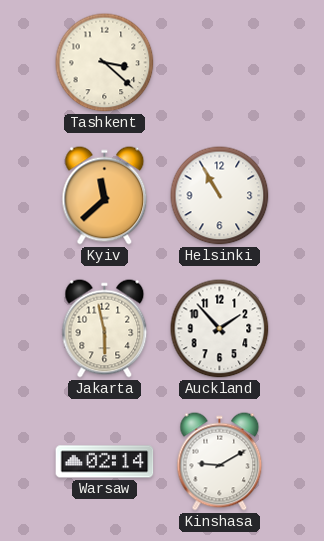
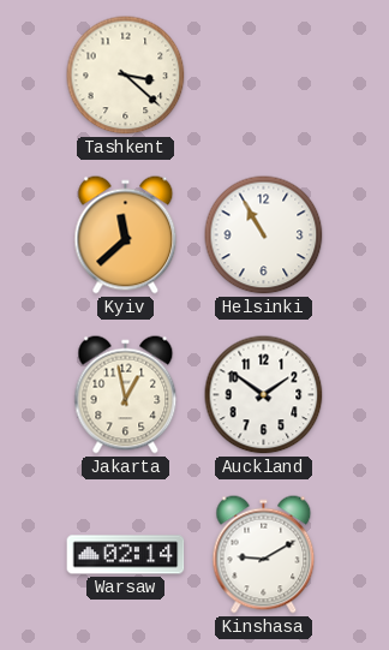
Jakarta: 5:58 -> 12:58
Auckland: 1:53 -> 1:51
